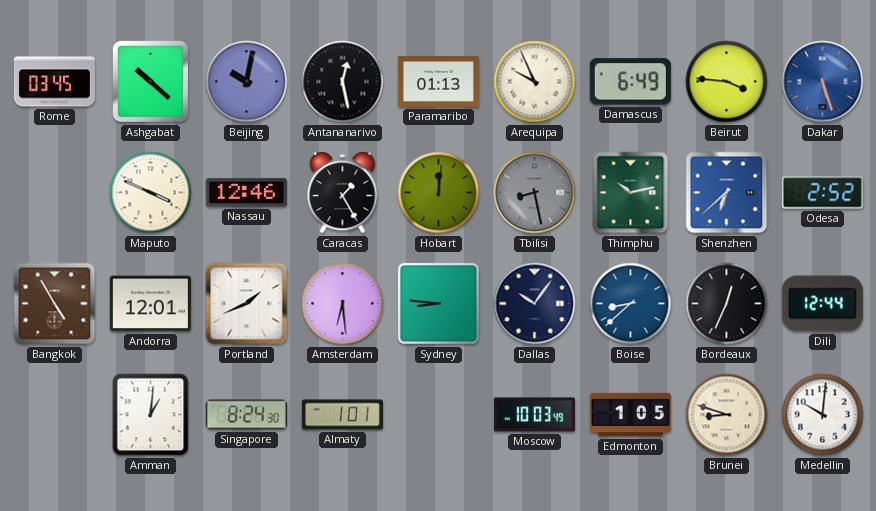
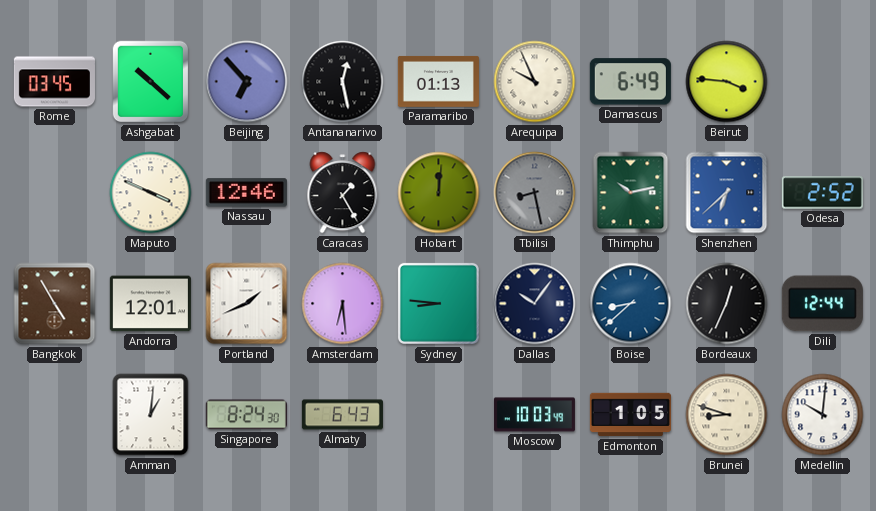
Beijing: 10:02 -> 6:53
Dakar: 5:27 -> none
Almaty: 1:01 -> 6:43
